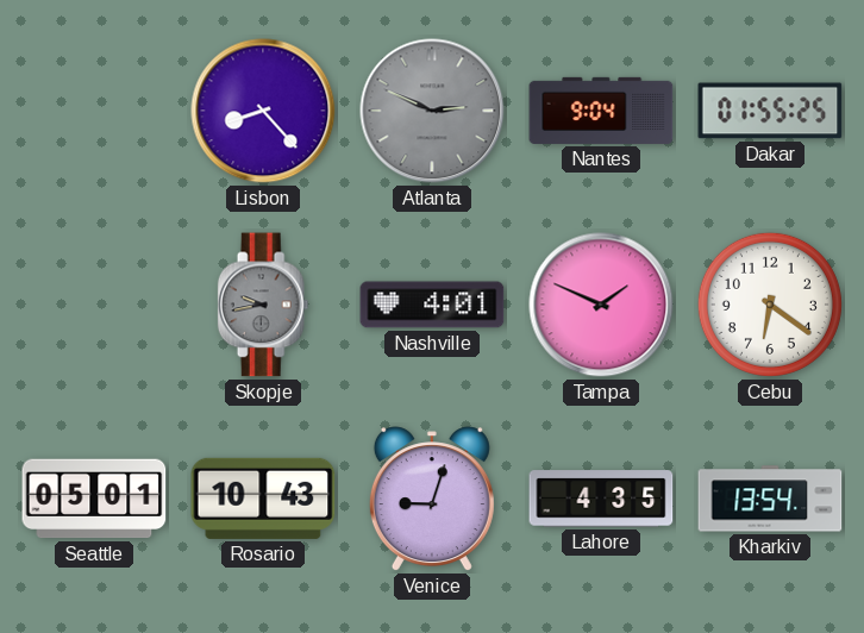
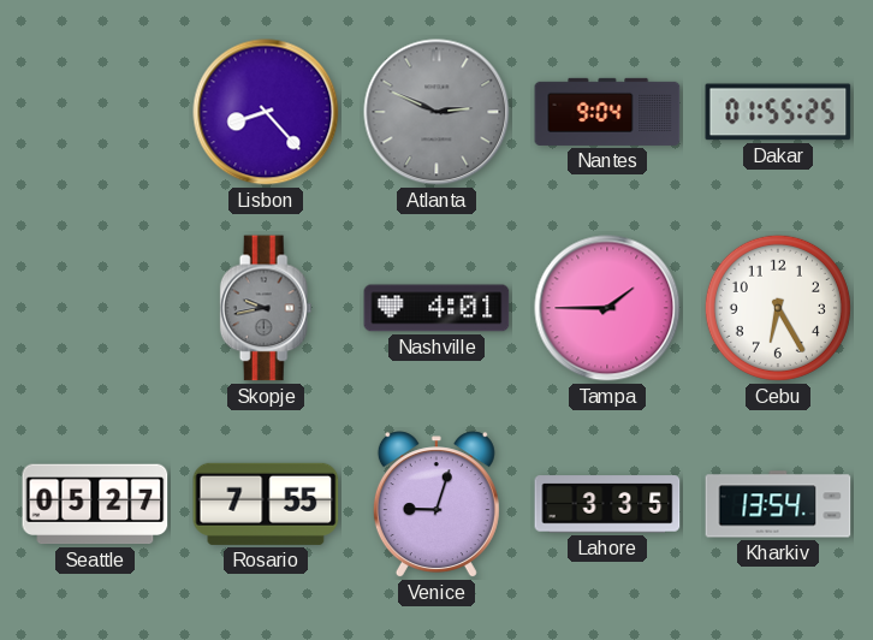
Tampa: 1:49 -> 1:45
Cebu: 6:21 -> 6:25
Seattle: 05:01 -> 05:27
Rosario: 10:43 -> 7:55
Lahore: 4:35 -> 3:35
